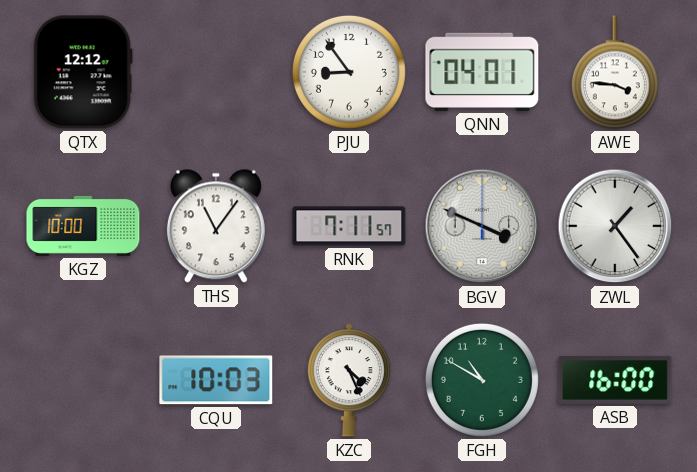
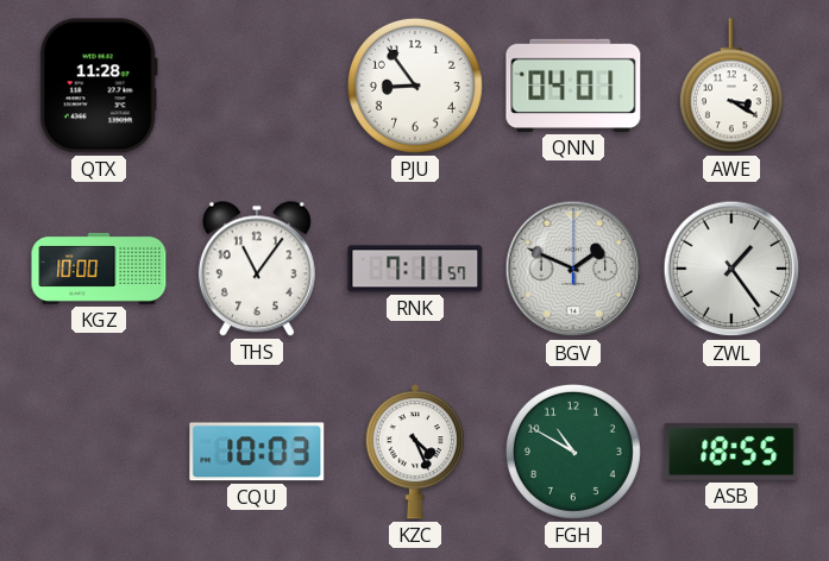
QTX: 12:12 -> 11:28
AWE: 3:46 -> 3:20
BGV: 3:49 -> 1:49
ASB: 16:00 -> 18:55
